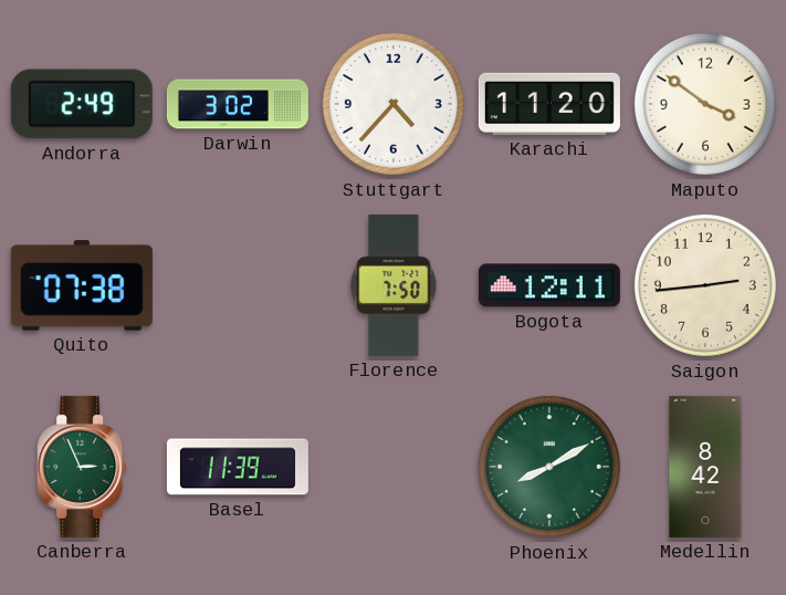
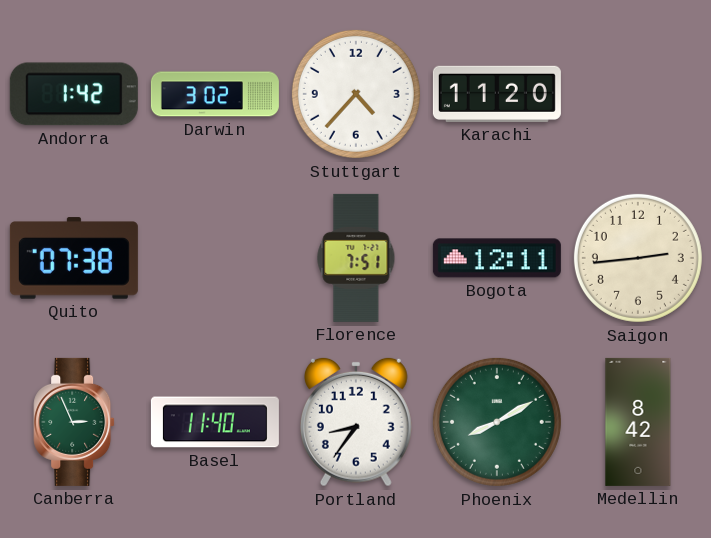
Andorra: 2:49 -> 1:42
Maputo: 3:51 -> none
Florence: 7:50 -> 7:51
Basel: 11:39 -> 11:40
Portland: none -> 8:36
